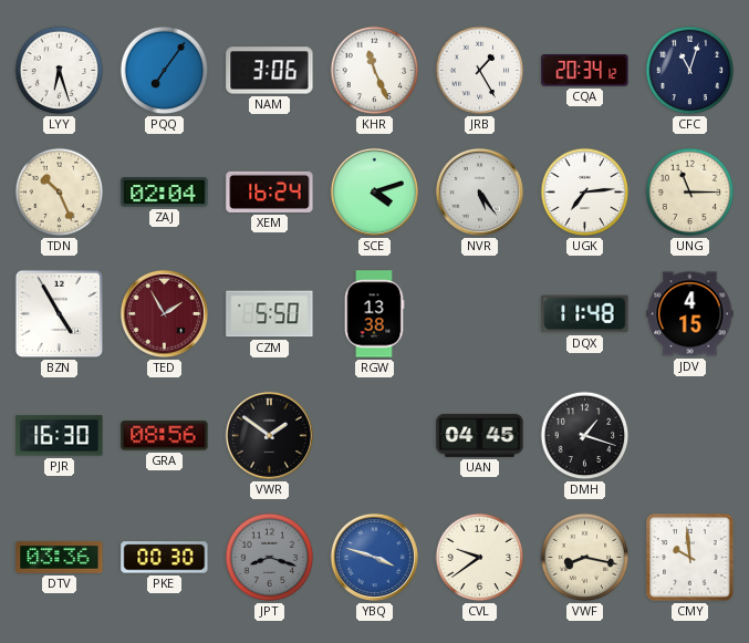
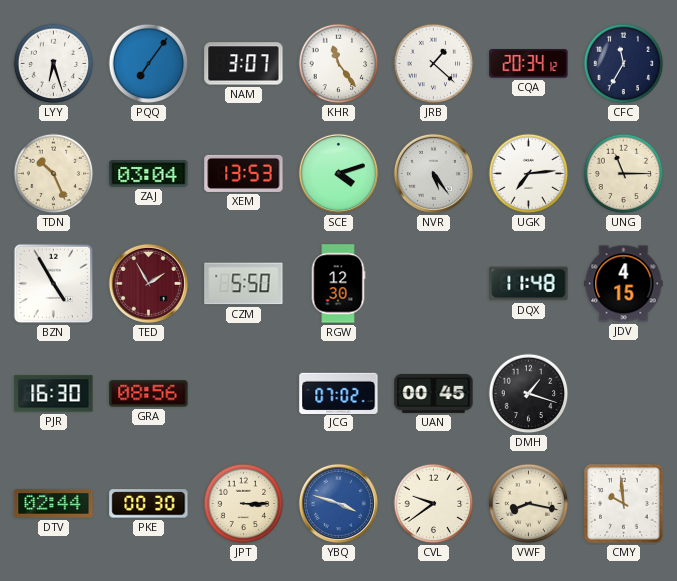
NAM: 3:06 -> 3:07
KHR: 11:26 -> 11:24
JRB: 1:25 -> 1:22
CFC: 11:03 -> 11:35
ZAJ: 02:04 -> 03:04
XEM: 16:24 -> 13:53
RGW: 13:38 -> 12:30
VWR: 1:51 -> none
JCG: none -> 07:02
UAN: 04:45 -> 00:45
DTV: 03:36 -> 02:44
JPT: 8:18 -> 3:15
JPT dial: grey -> cream
